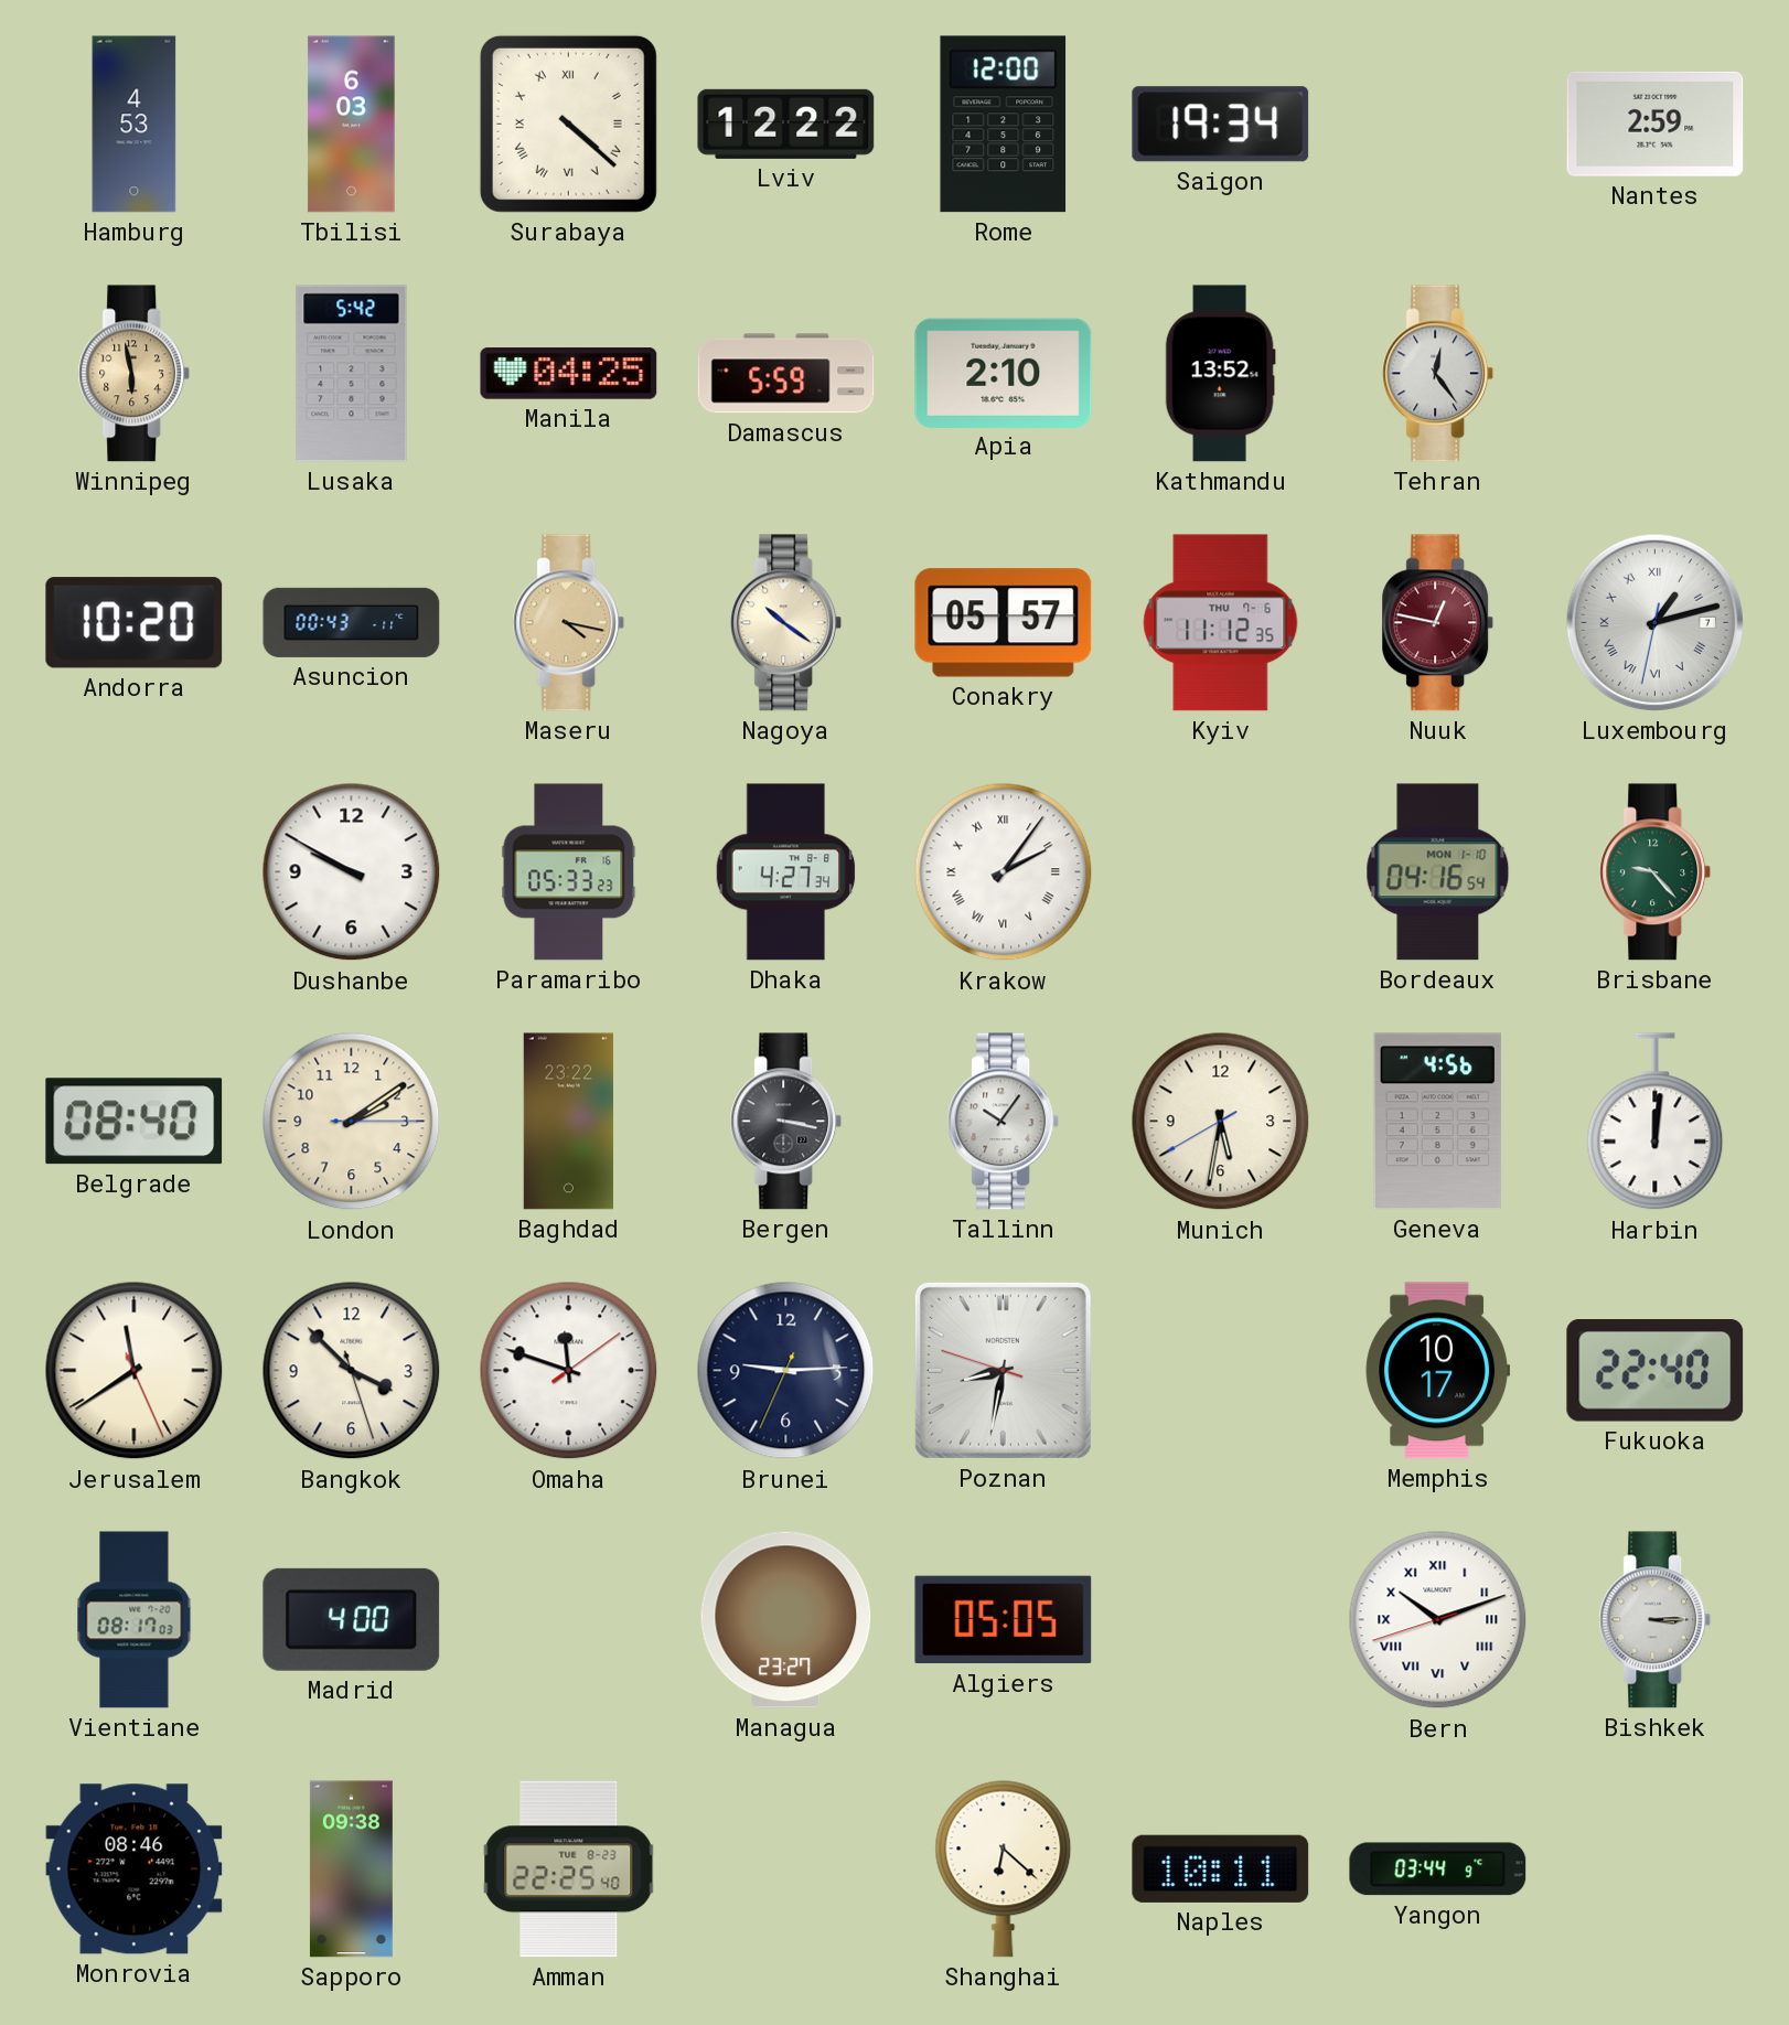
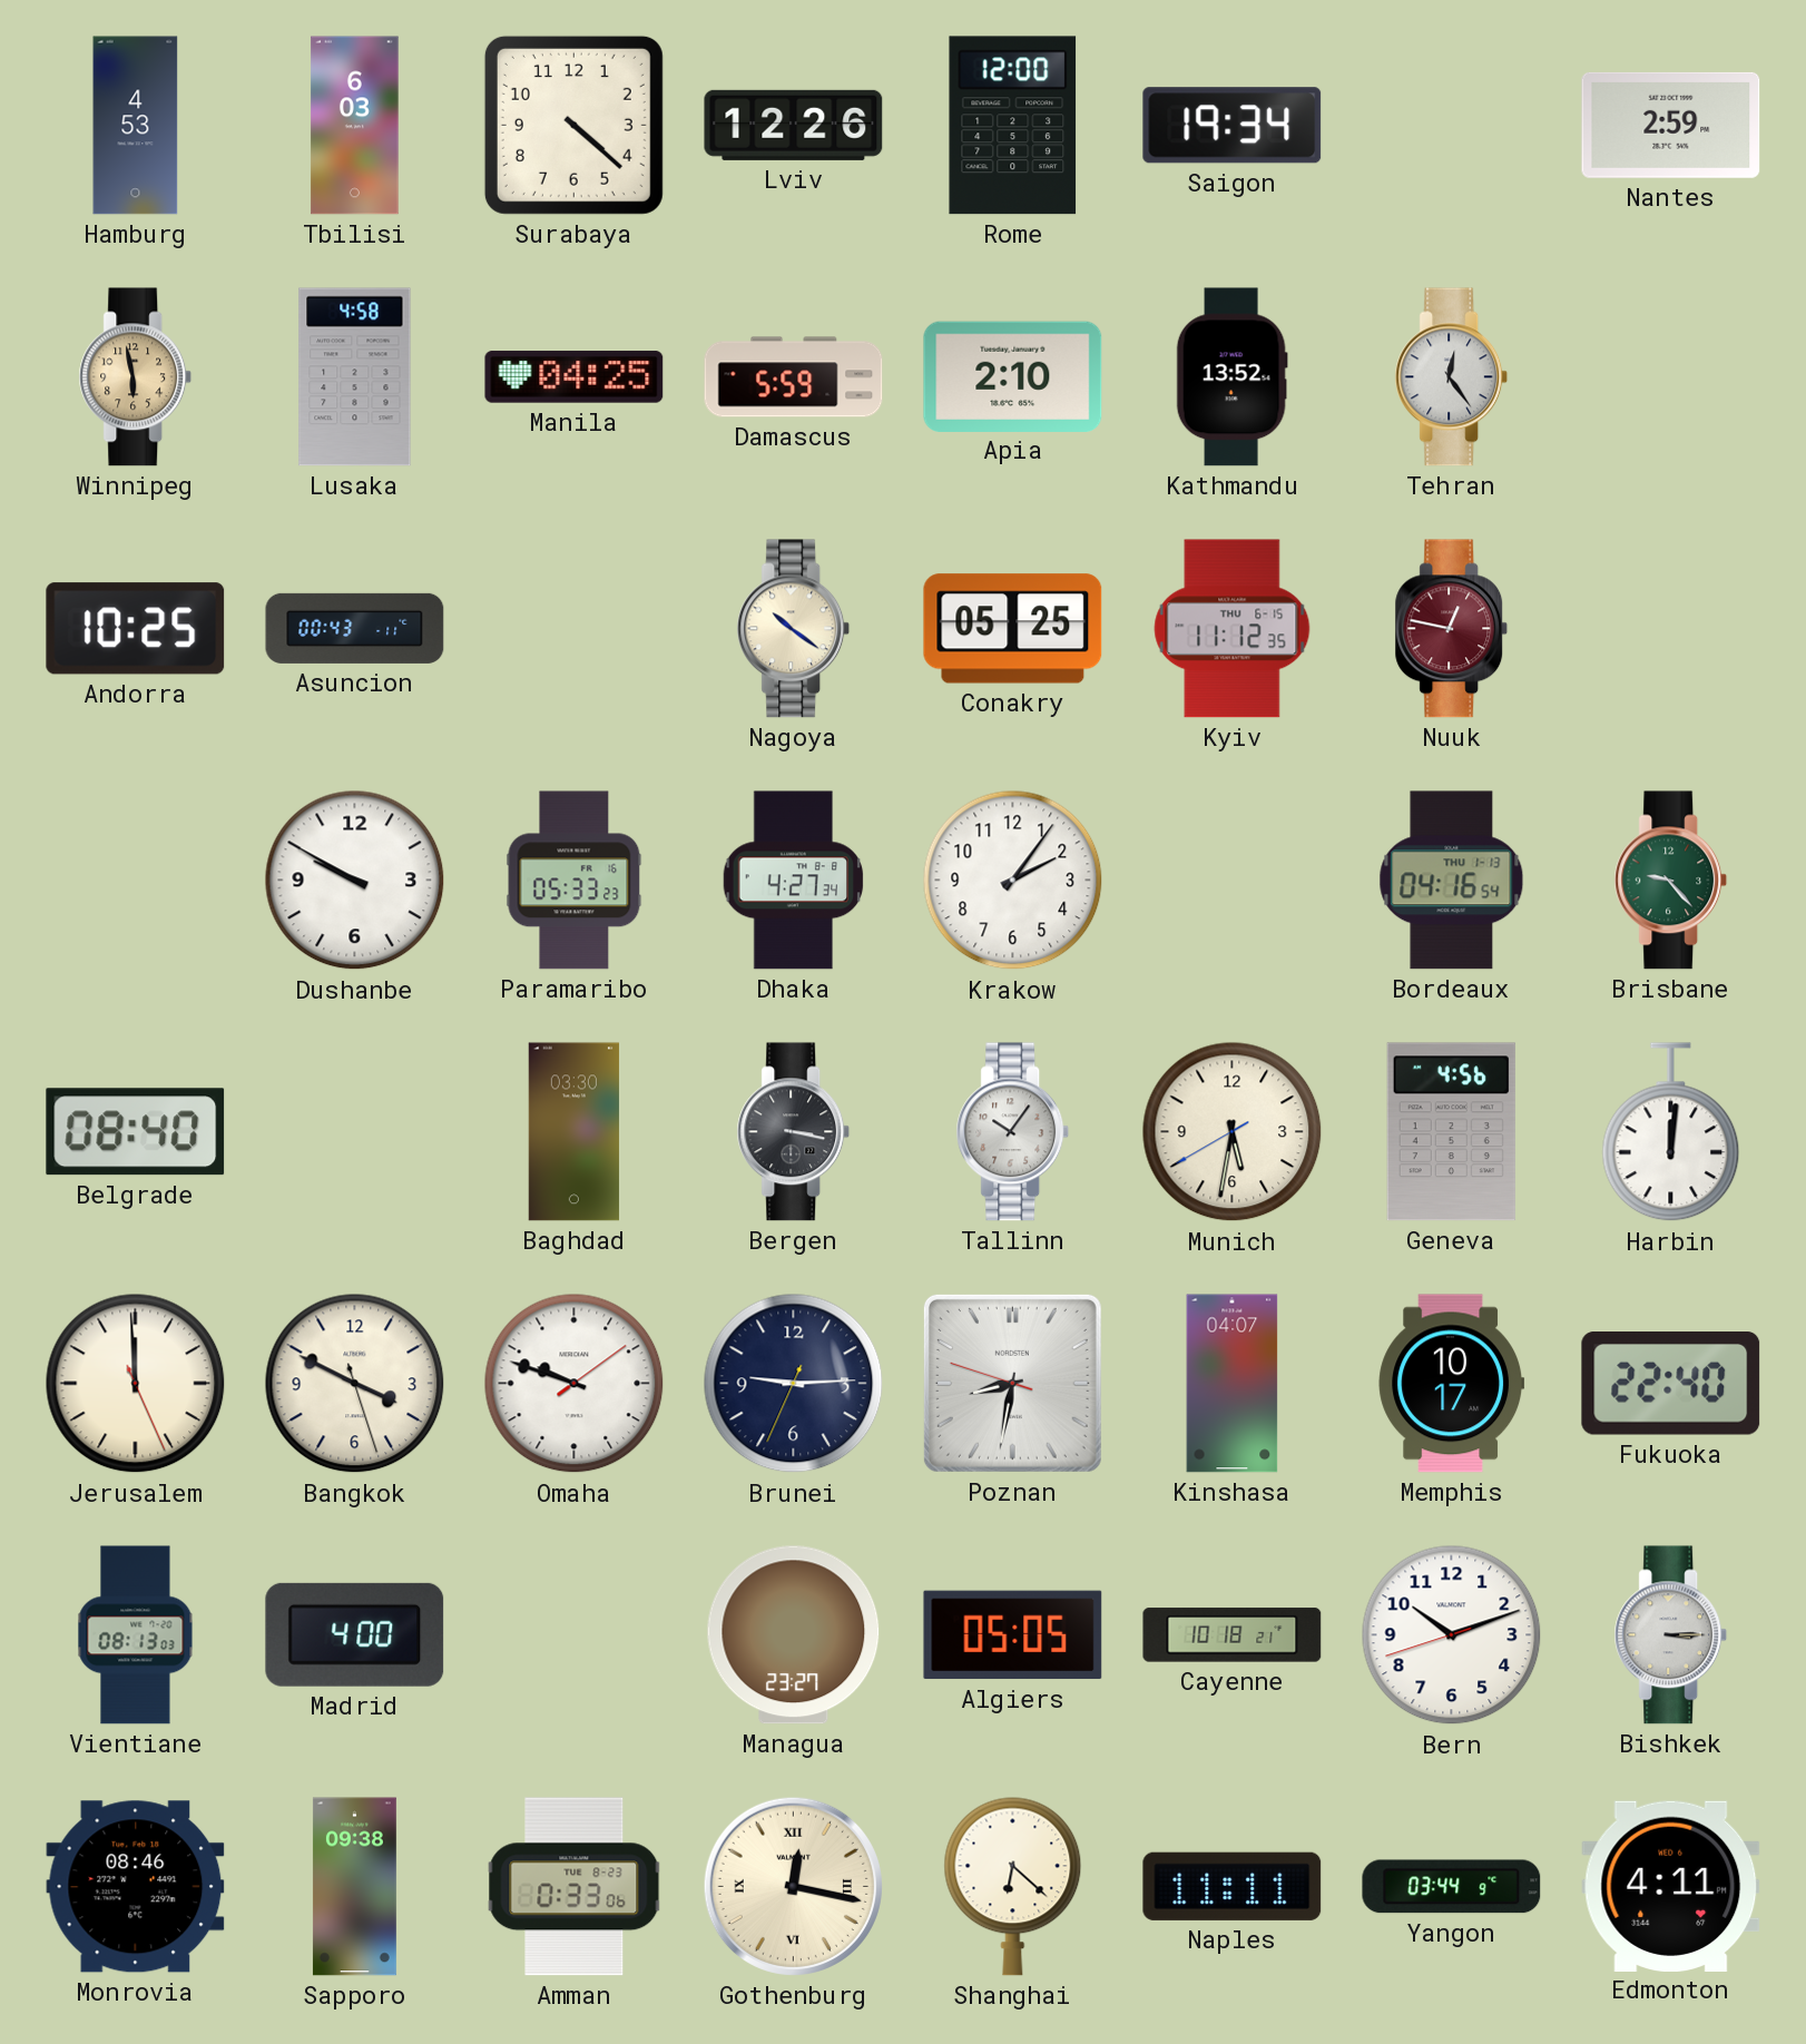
Surabaya numerals: Roman -> Arabic
Lviv: 12:22 -> 12:26
Lusaka: 5:42 -> 4:58
Andorra: 10:20 -> 10:25
Maseru: 4:17 -> none
Conakry: 05:57 -> 05:25
Kyiv date: THU 7-6 -> THU 6-15
Luxembourg: 1:12 -> none
Krakow numerals: Roman -> Arabic
Bordeaux date: MON 1-10 -> THU 1-13
London: 2:09 -> none
Baghdad: 23:22 -> 03:30
Jerusalem: 11:39 -> 11:59
Bangkok: 3:52 -> 3:49
Omaha: 11:48 -> 9:48
Kinshasa: none -> 04:07
Vientiane: 08:17 -> 08:13
Cayenne: none -> 10:18
Bern numerals: Roman -> Arabic
Amman: 22:25 -> 0:33
Gothenburg: none -> 12:17
Naples: 10:11 -> 11:11
Edmonton: none -> 4:11
